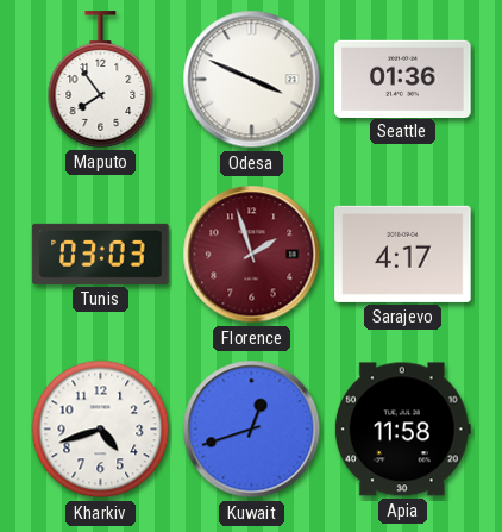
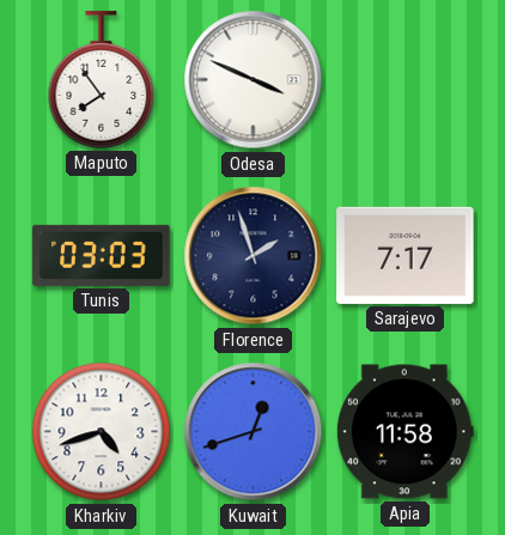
Seattle: 01:36 -> none
Florence dial: burgundy -> navy
Sarajevo: 4:17 -> 7:17
